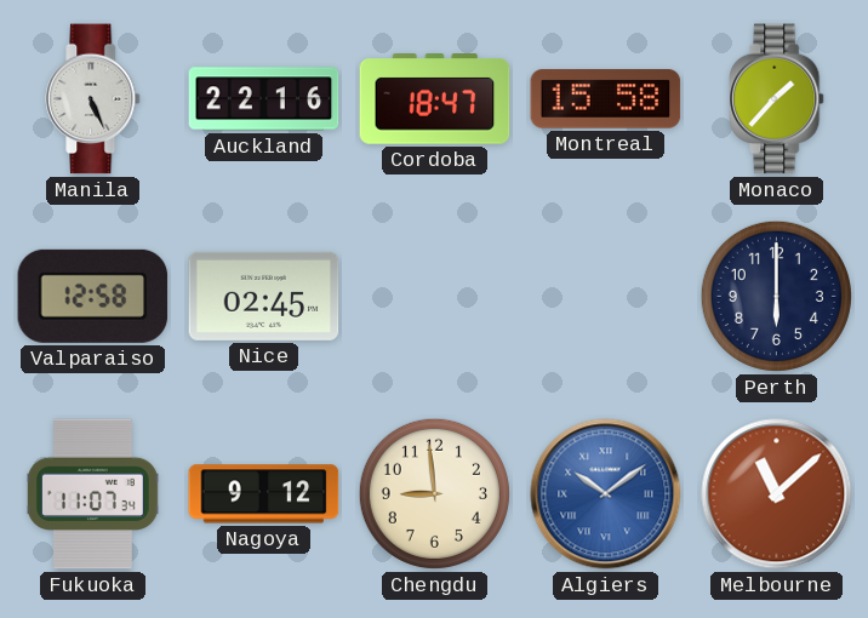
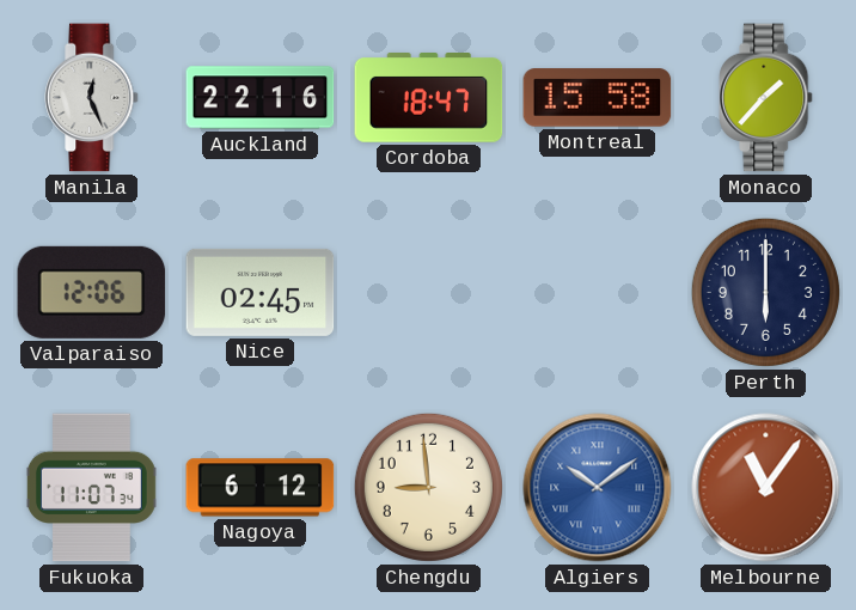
Manila: 5:26 -> 12:26
Valparaiso: 12:58 -> 12:06
Nagoya: 9:12 -> 6:12
Melbourne: 11:08 -> 11:06
